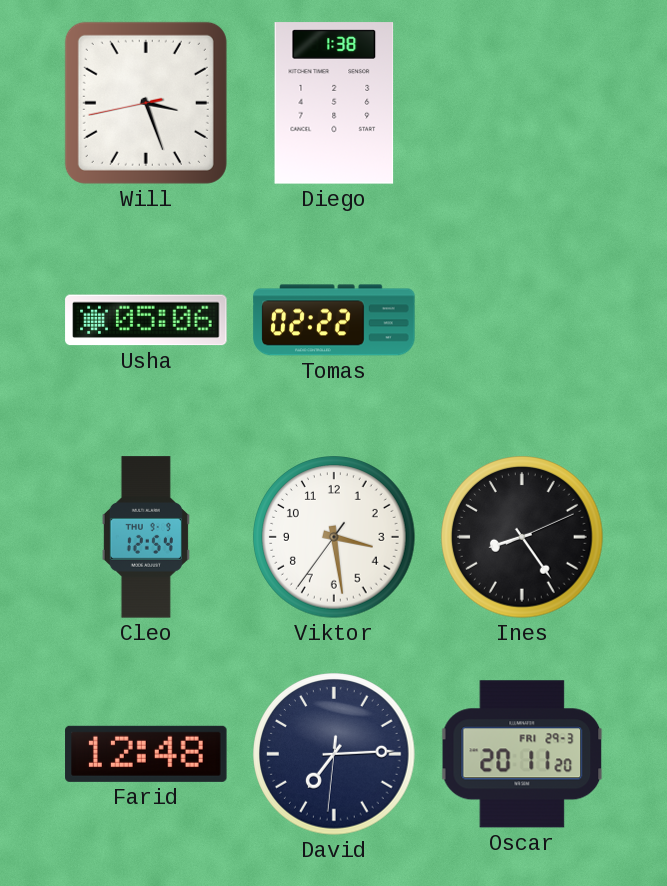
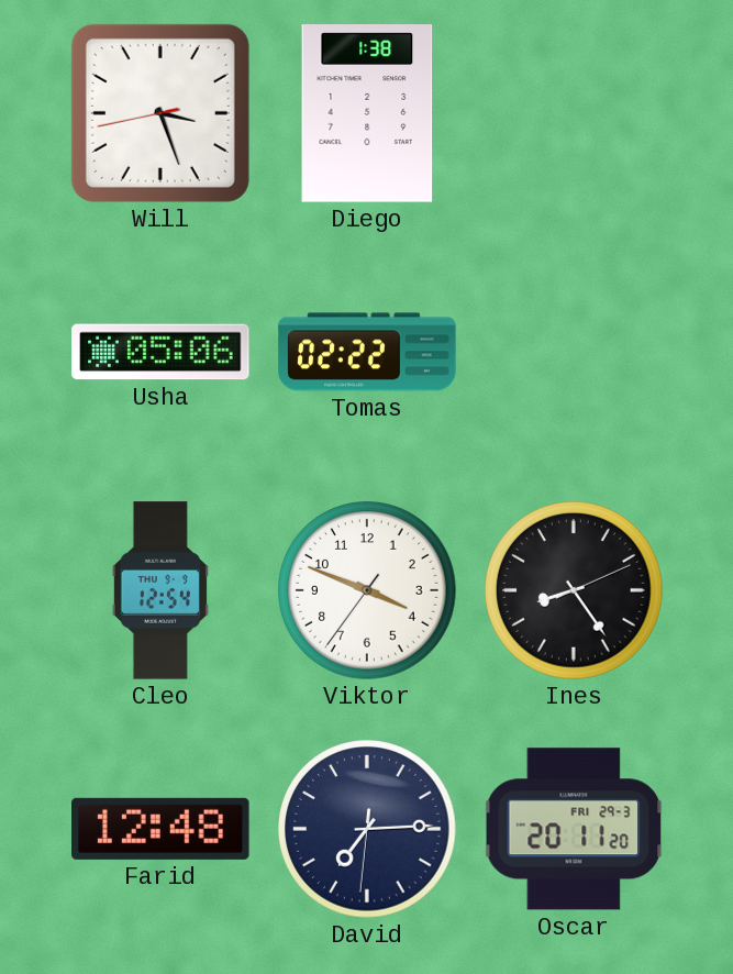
Viktor: 3:28 -> 3:48
